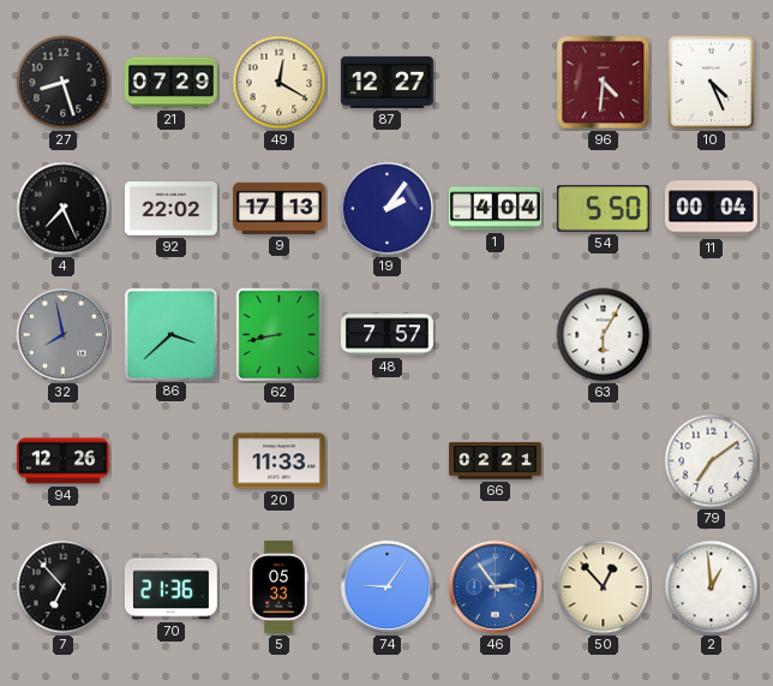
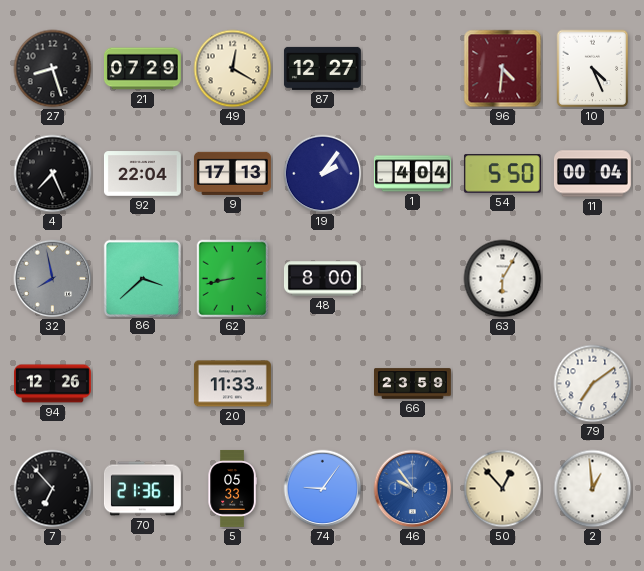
92: 22:02 -> 22:04
48: 7:57 -> 8:00
66: 02:21 -> 23:59
46: 2:54 -> 9:54
